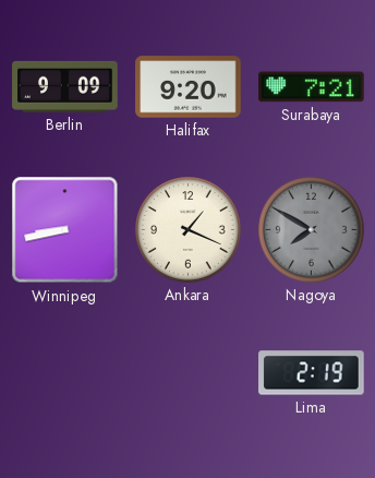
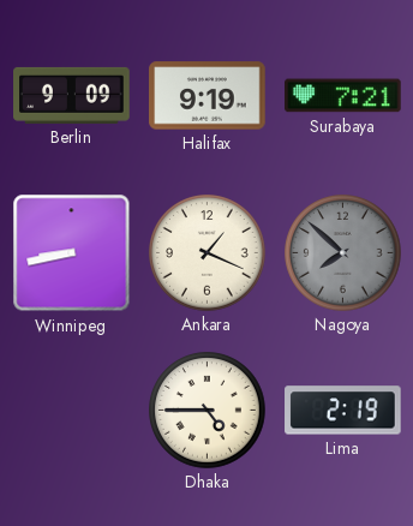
Halifax: 9:20 -> 9:19
Nagoya: 7:50 -> 7:52
Dhaka: none -> 4:45
